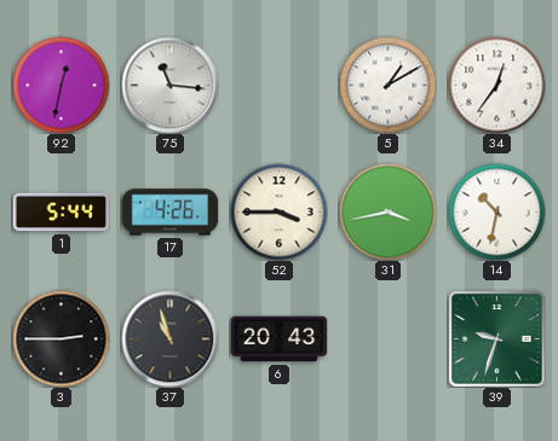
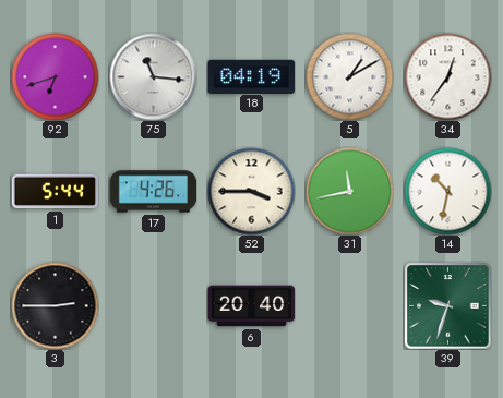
92: 12:32 -> 6:42
18: none -> 04:19
31: 3:43 -> 11:43
37: 10:57 -> none
6: 20:43 -> 20:40
